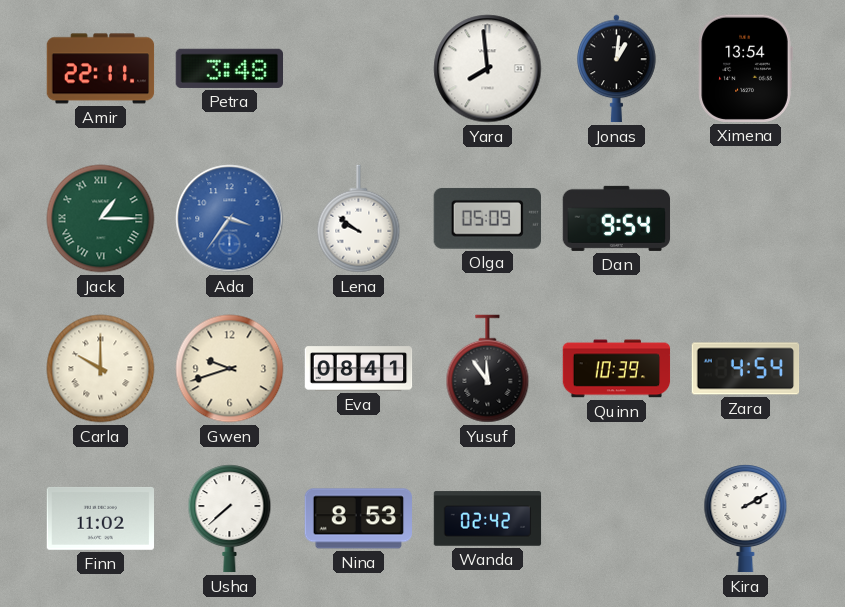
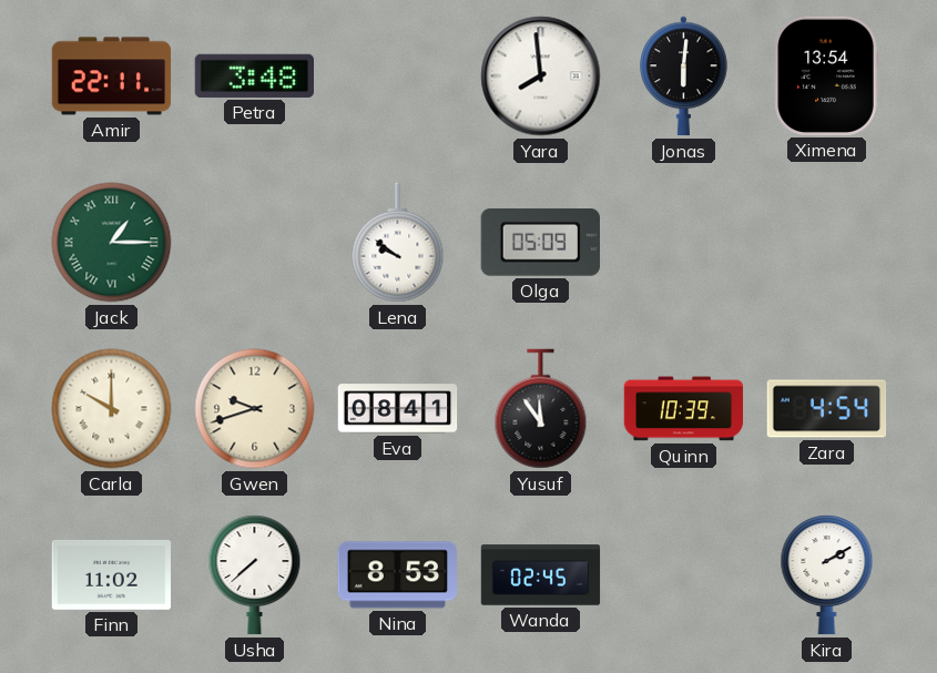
Jonas: 1:01 -> 6:01
Ada: 3:36 -> none
Dan: 9:54 -> none
Wanda: 02:42 -> 02:45
